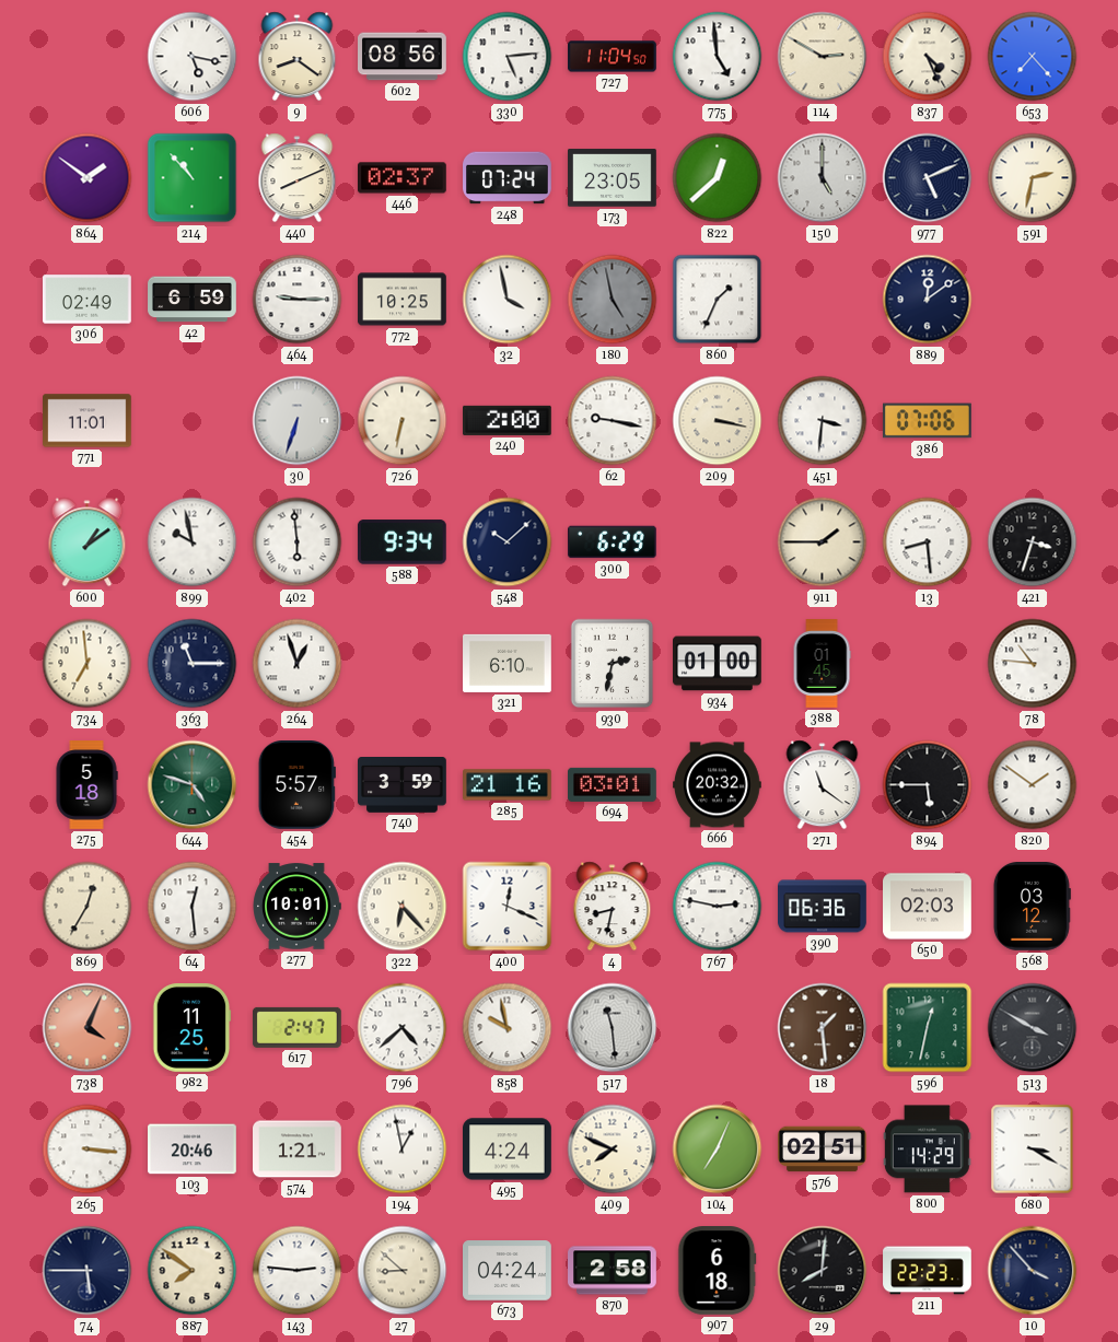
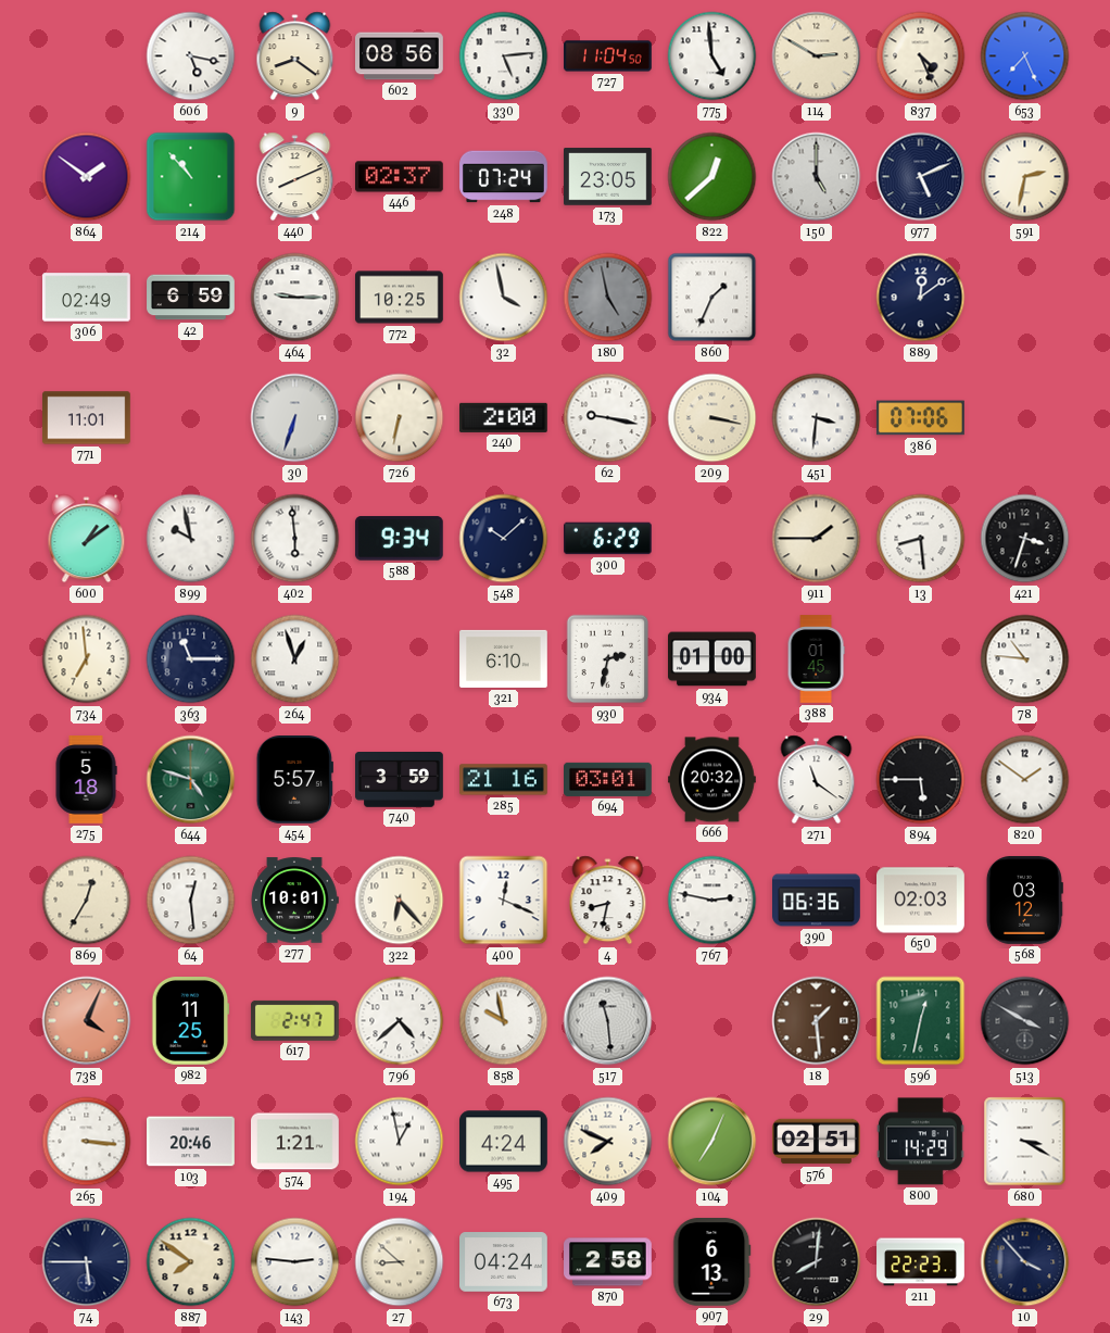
653: 7:23 -> 7:26
907: 6:18 -> 6:13
